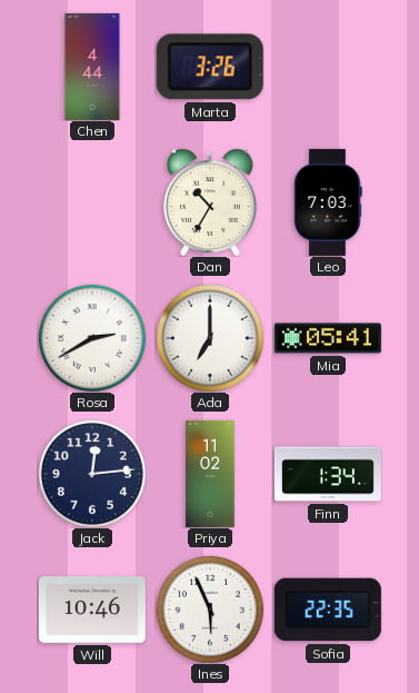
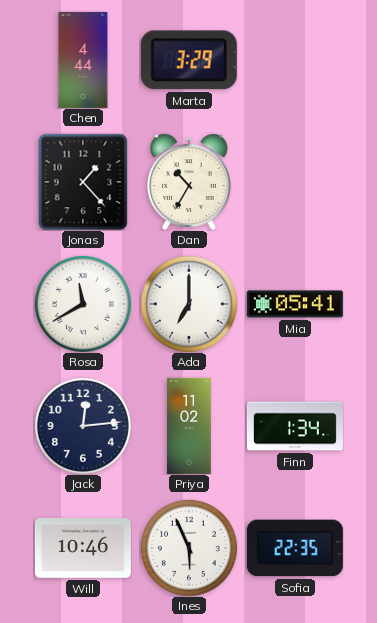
Marta: 3:26 -> 3:29
Jonas: none -> 1:23
Leo: 7:03 -> none
Rosa: 2:40 -> 11:40
